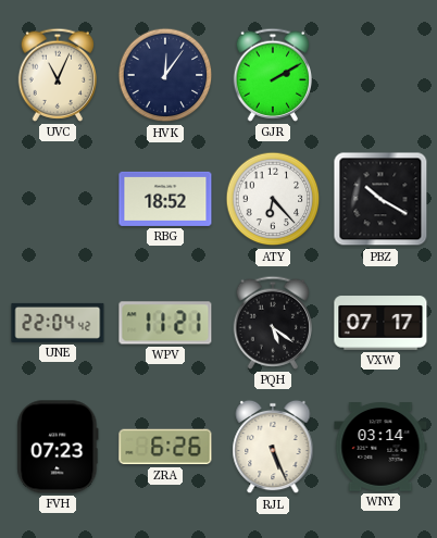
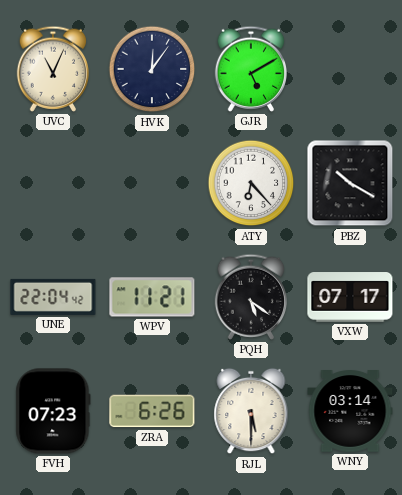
GJR: 2:10 -> 5:10
RBG: 18:52 -> none
RJL: 5:26 -> 5:30
